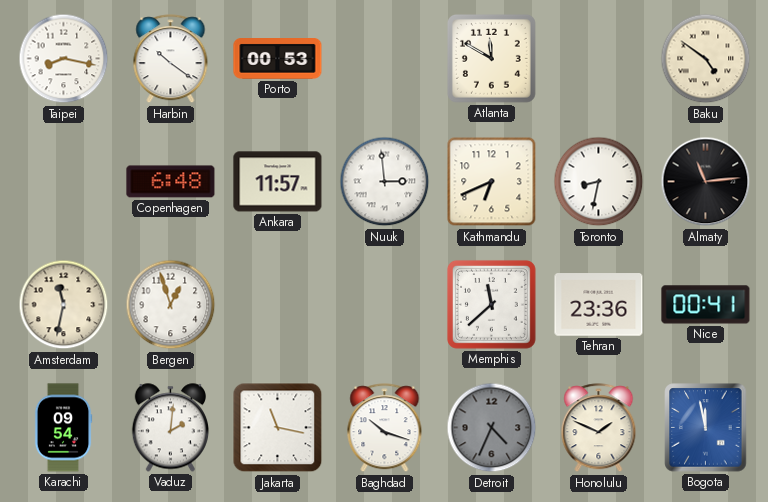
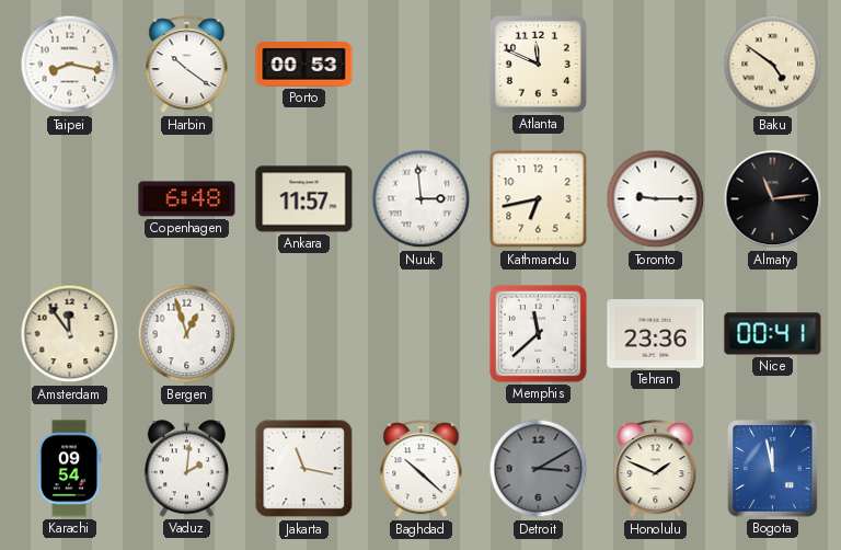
Atlanta: 11:50 -> 11:49
Kathmandu: 6:41 -> 6:43
Toronto: 8:32 -> 9:15
Amsterdam: 11:32 -> 11:54
Baghdad: 10:18 -> 10:22
Detroit: 4:34 -> 3:10
